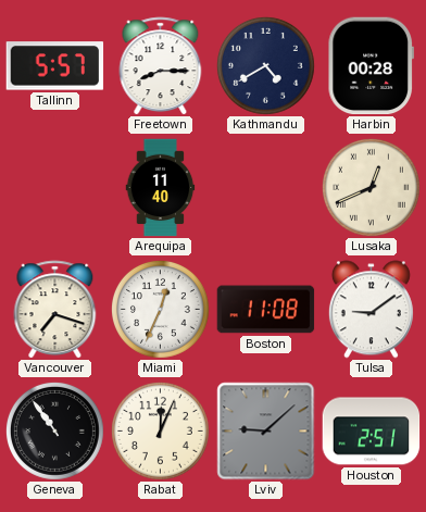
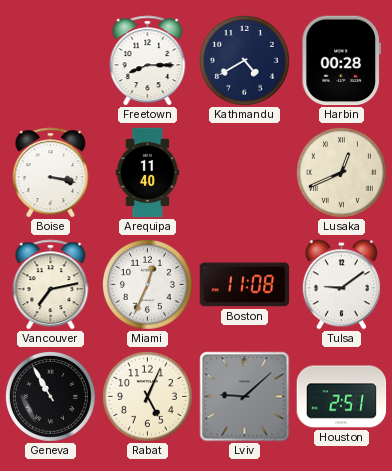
Tallinn: 5:57 -> none
Boise: none -> 3:17
Vancouver: 7:18 -> 7:13
Geneva: 10:54 -> 10:55
Rabat: 12:04 -> 5:04
